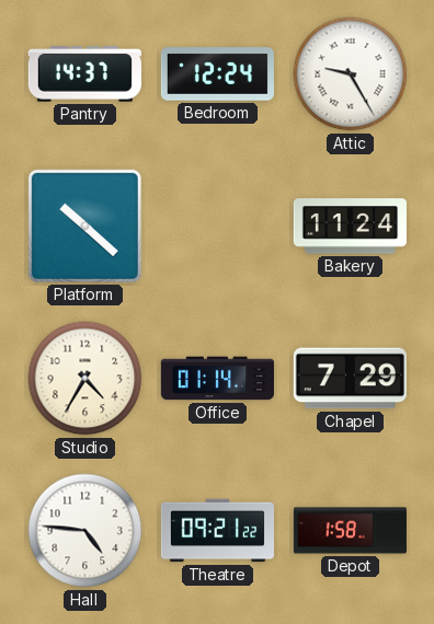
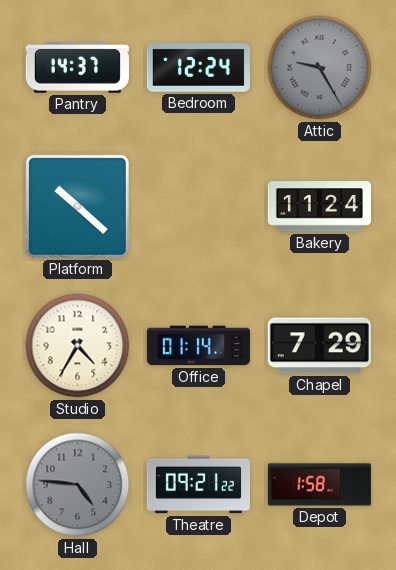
Attic dial: white -> grey
Hall dial: white -> grey
